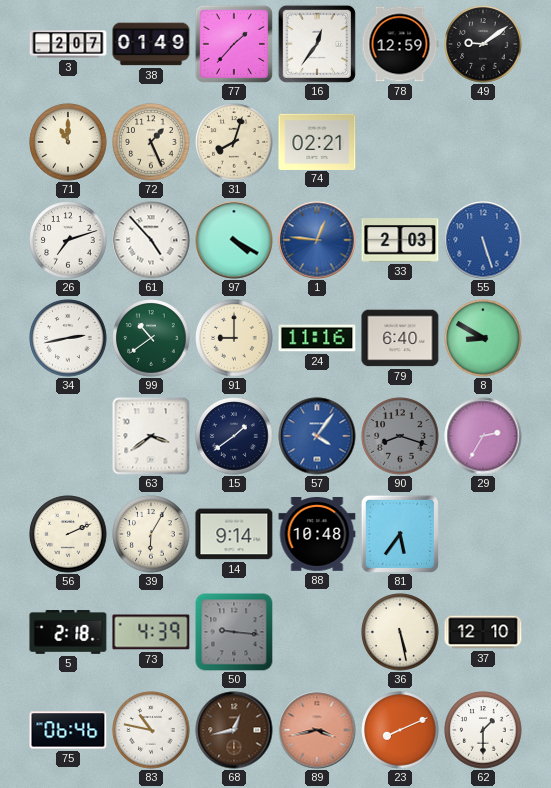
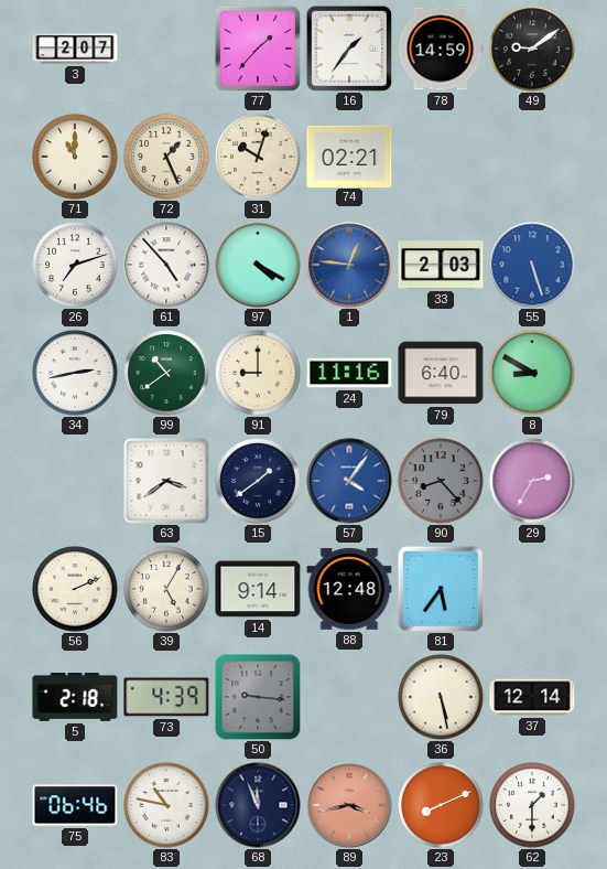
38: 01:49 -> none
16: 12:36 -> 1:36
78: 12:59 -> 14:59
31: 8:03 -> 10:03
90: 8:18 -> 8:23
39: 6:05 -> 5:05
88: 10:48 -> 12:48
37: 12:10 -> 12:14
68: 12:43 -> 11:56
68 dial: brown -> navy
